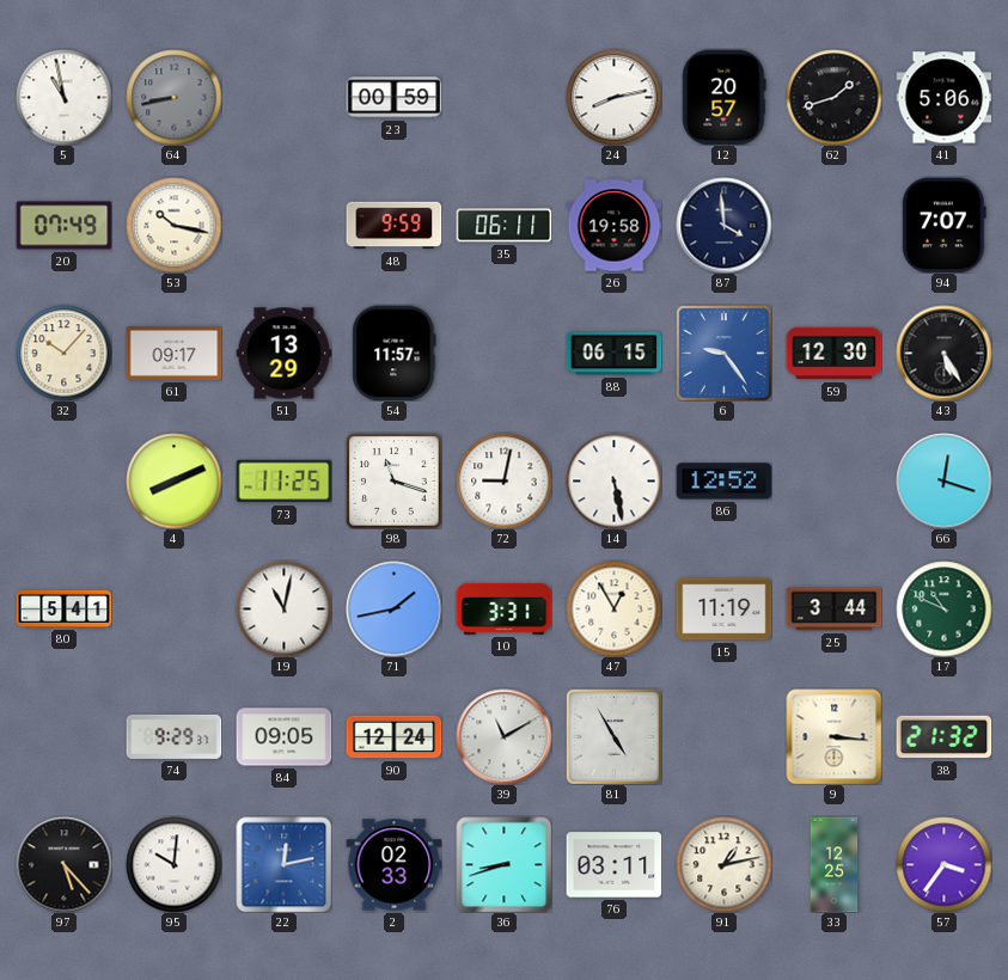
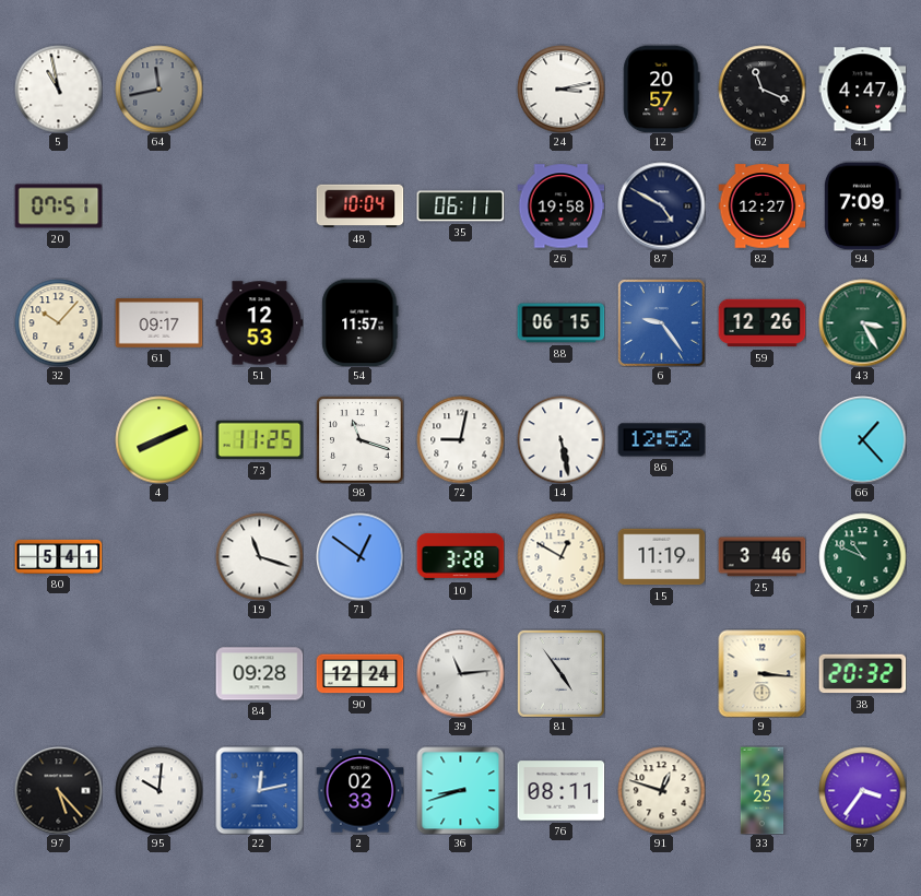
64: 8:43 -> 11:43
23: 00:59 -> none
24: 8:13 -> 3:13
62: 1:42 -> 11:19
41: 5:06 -> 4:47
20: 07:49 -> 07:51
53: 10:17 -> none
48: 9:59 -> 10:04
87: 3:59 -> 4:50
82: none -> 12:27
94: 7:07 -> 7:09
51: 13:29 -> 12:53
59: 12:30 -> 12:26
43: 5:25 -> 3:25
43 dial: black -> green
66: 12:18 -> 1:23
19: 11:02 -> 11:18
71: 1:43 -> 12:51
10: 3:31 -> 3:28
47: 12:55 -> 12:50
25: 3:44 -> 3:46
74: 9:29 -> none
84: 09:05 -> 09:28
39: 11:10 -> 11:14
81: 4:55 -> 4:54
38: 21:32 -> 20:32
76: 03:11 -> 08:11
91: 1:13 -> 12:48
